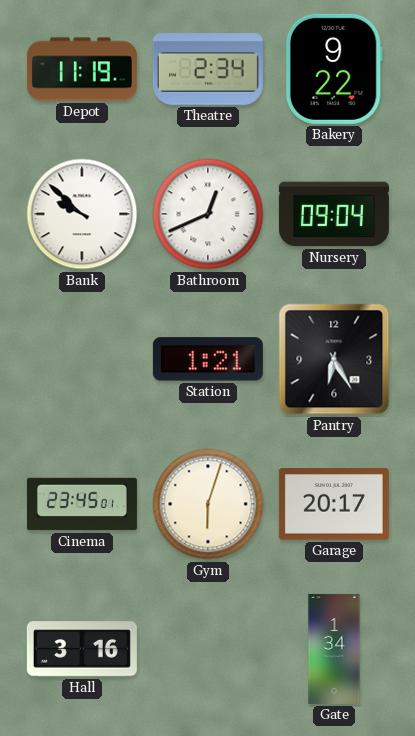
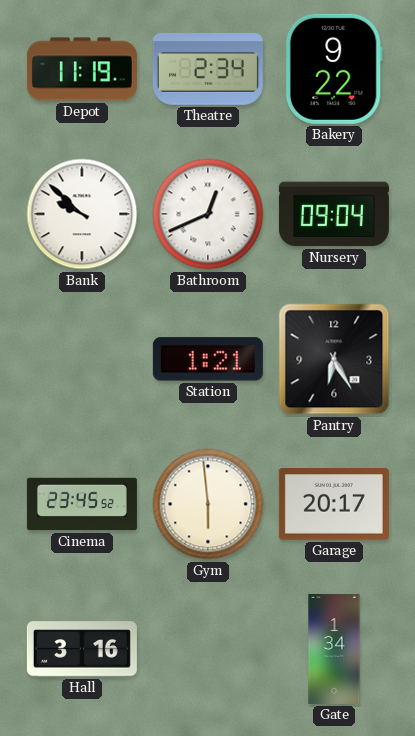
Cinema: 23:45:01 -> 23:45:52
Gym: 6:03 -> 5:59
